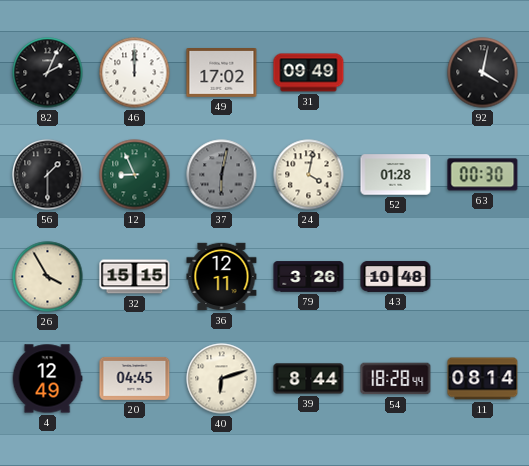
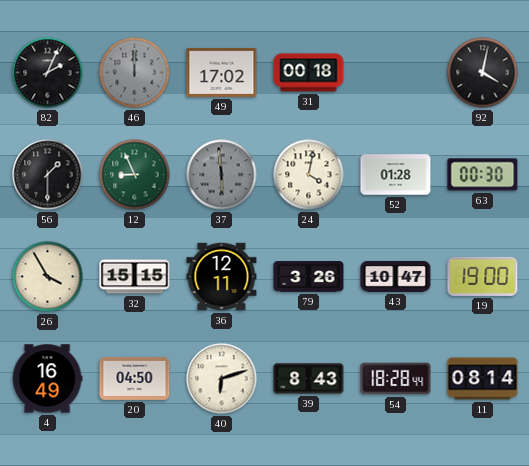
46 dial: white -> grey
31: 09:49 -> 00:18
37: 6:02 -> 5:59
43: 10:48 -> 10:47
19: none -> 19:00
4: 12:49 -> 16:49
20: 04:45 -> 04:50
39: 8:44 -> 8:43
